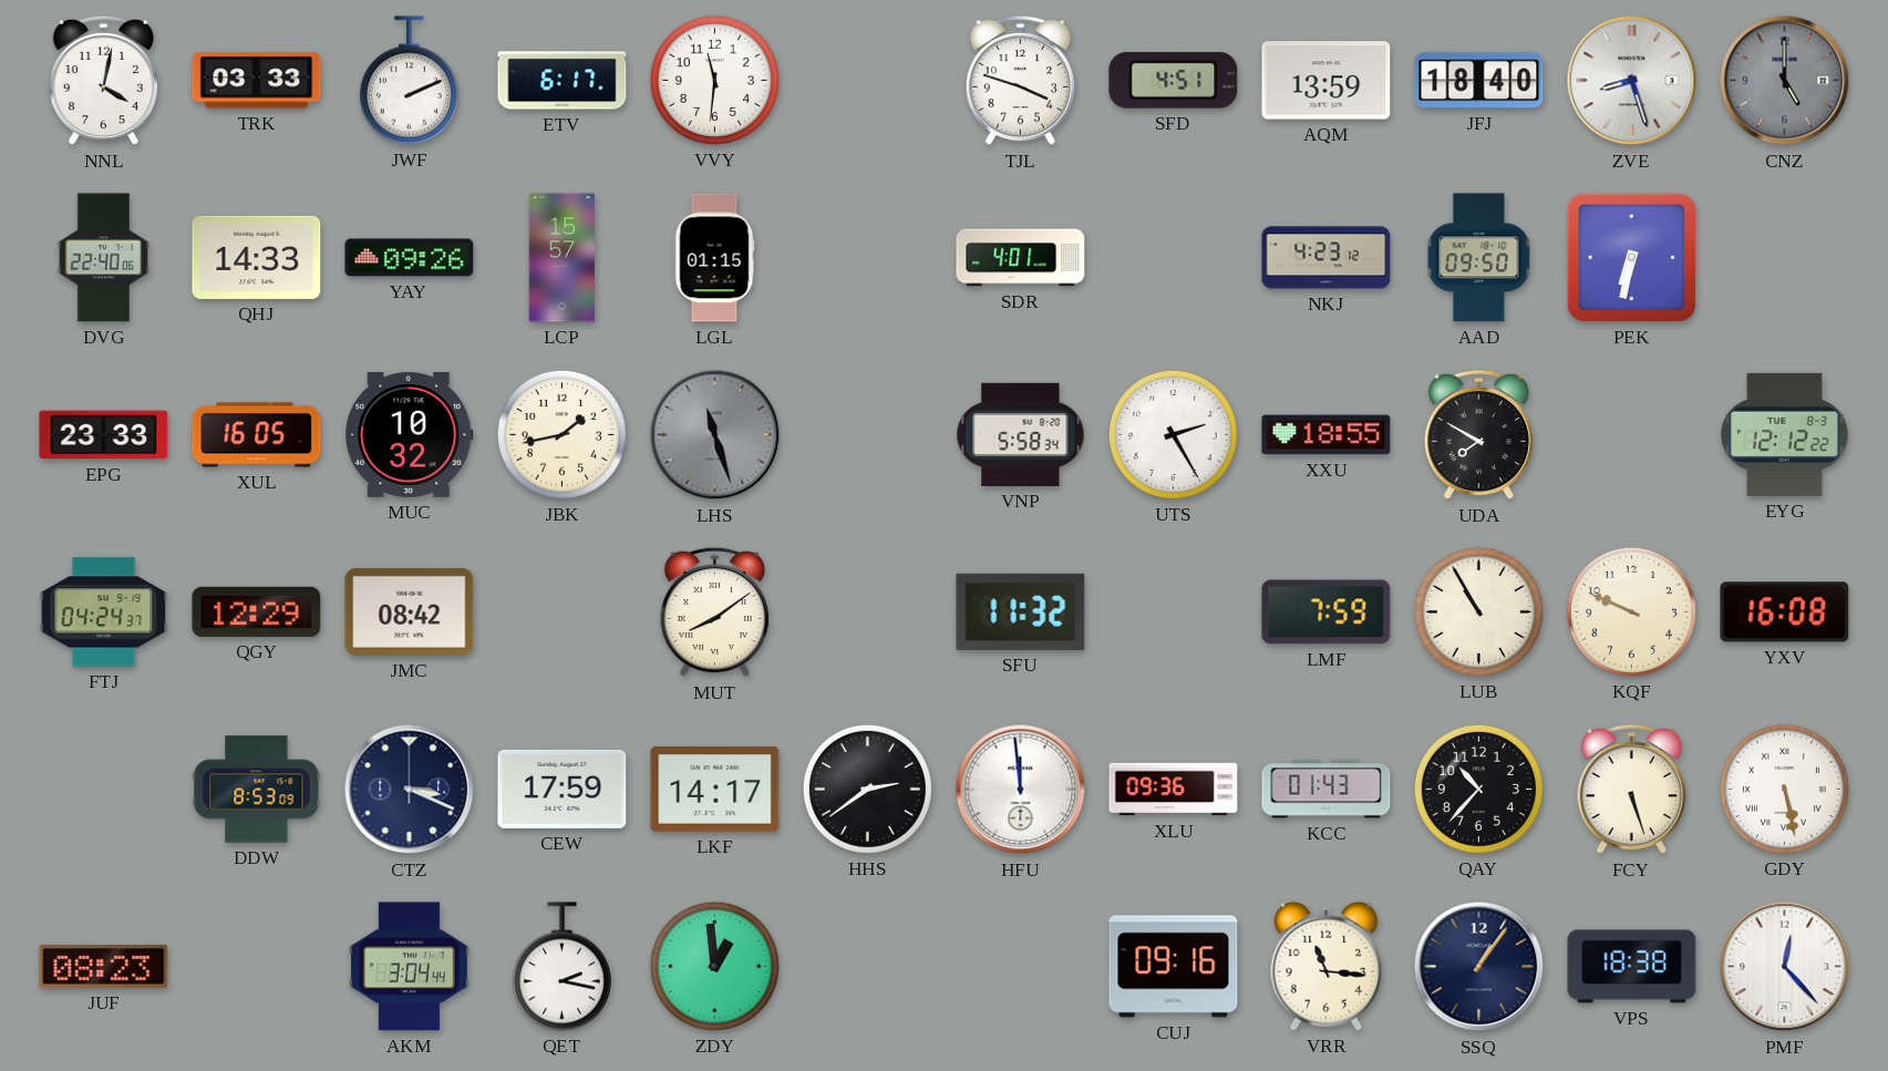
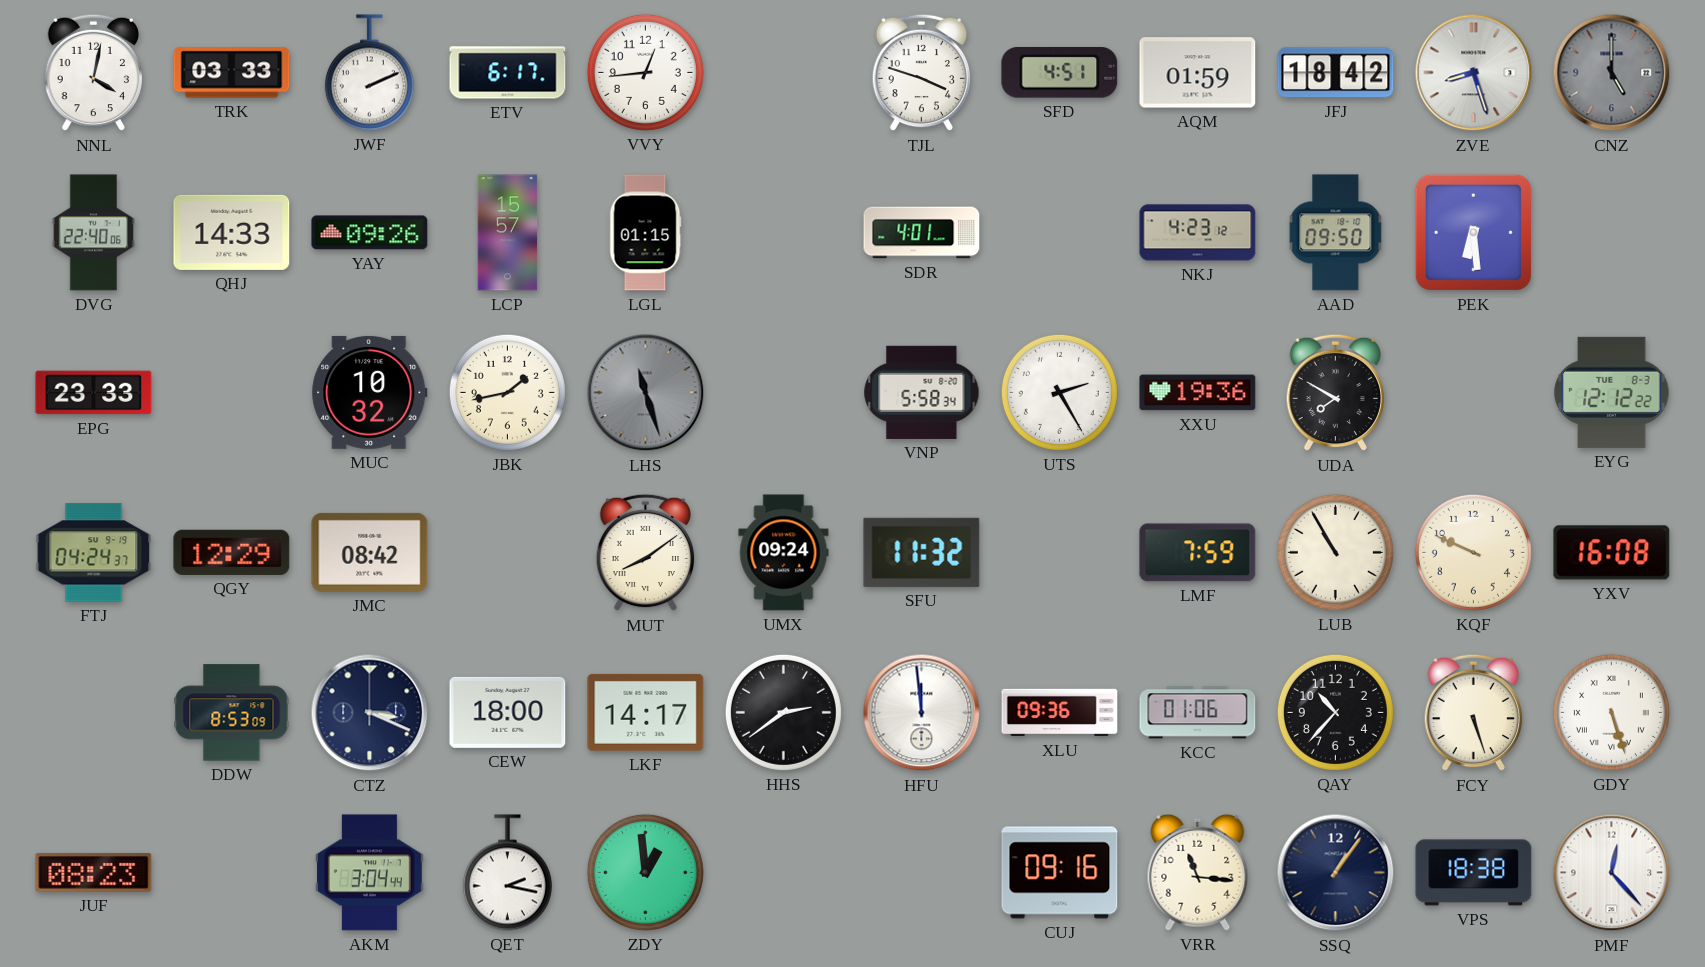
VVY: 11:31 -> 12:44
AQM: 13:59 -> 01:59
JFJ: 18:40 -> 18:42
PEK: 6:32 -> 6:29
XUL: 16:05 -> none
XXU: 18:55 -> 19:36
UMX: none -> 09:24
CEW: 17:59 -> 18:00
KCC: 01:43 -> 01:06
GDY: 5:28 -> 5:27
